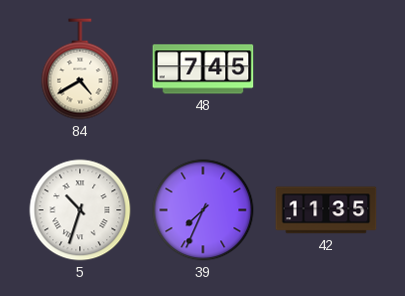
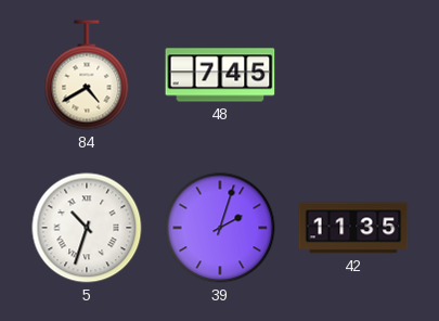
39: 7:34 -> 2:03
